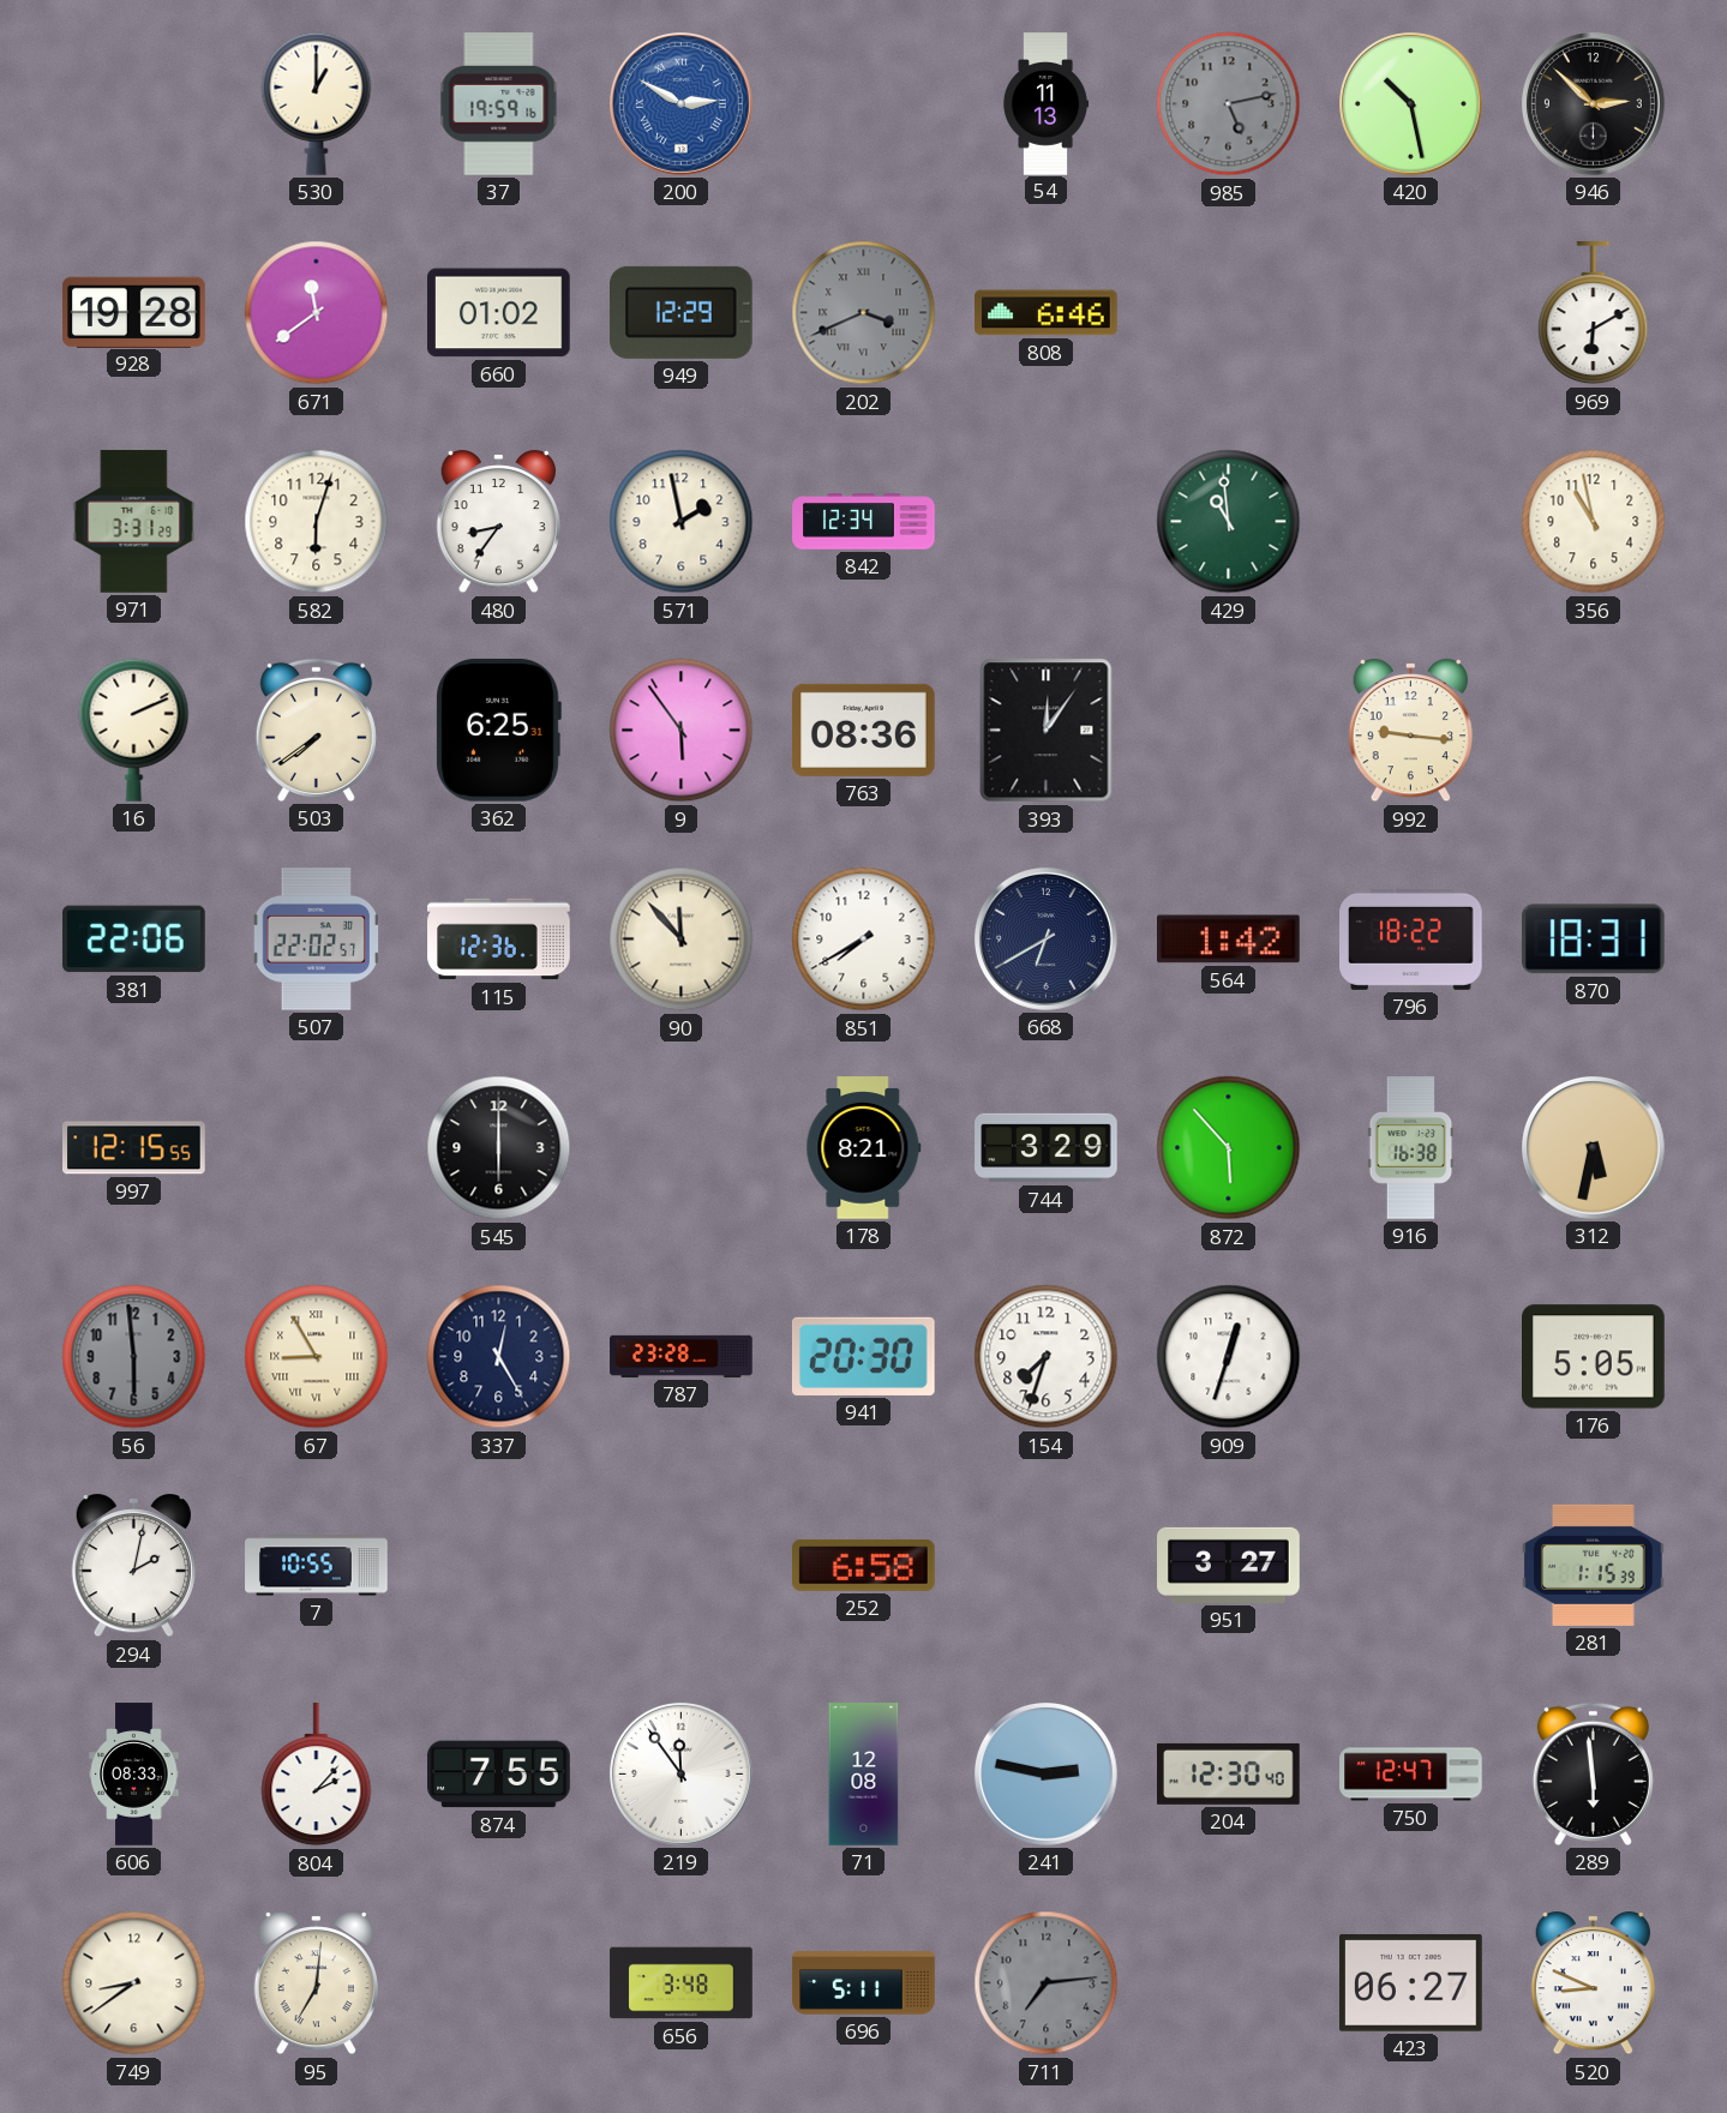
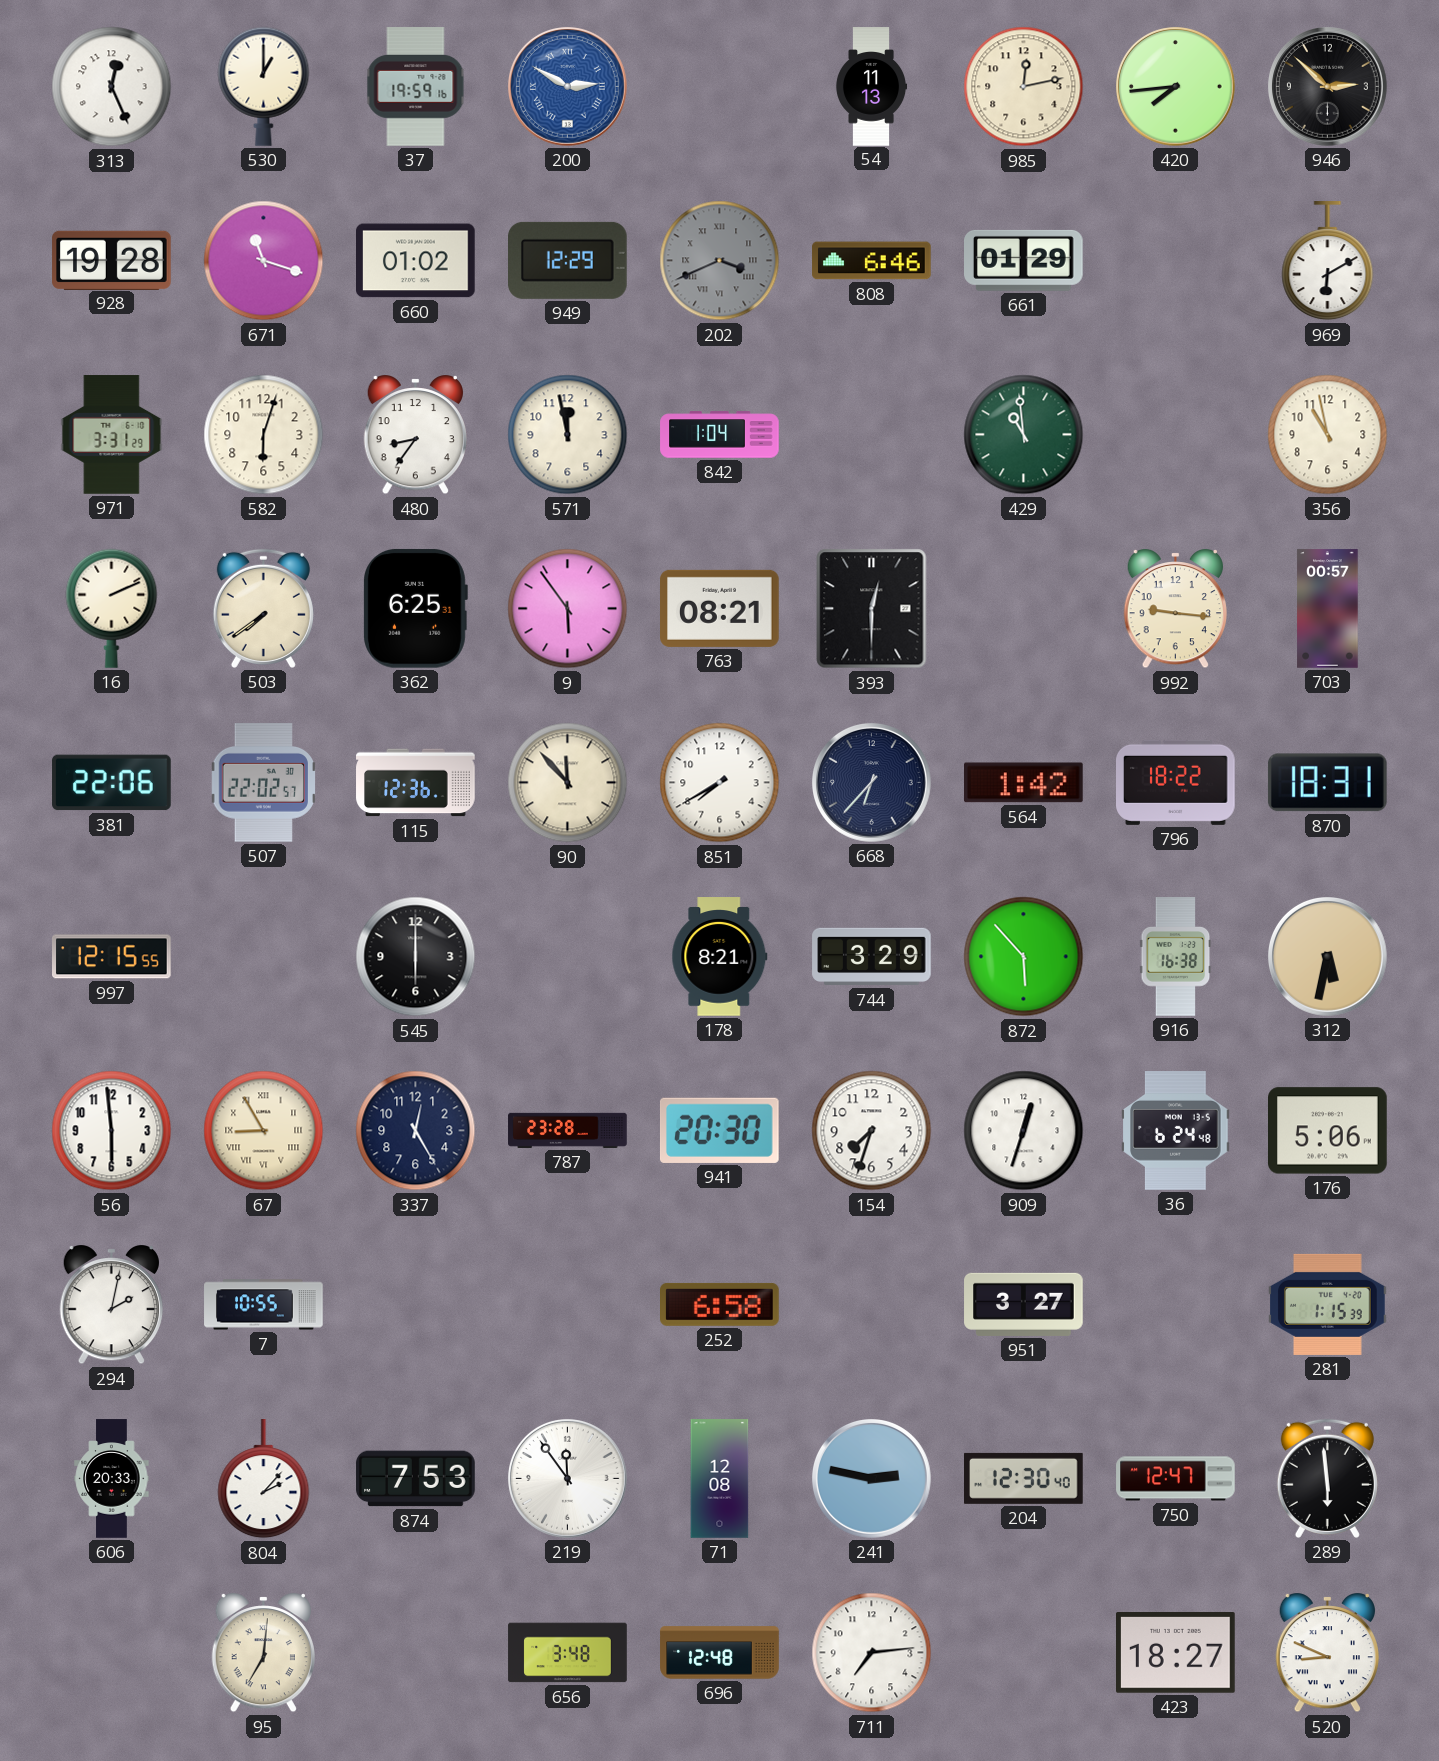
313: none -> 12:26
985: 5:13 -> 12:13
985 dial: grey -> cream
420: 10:28 -> 7:44
671: 11:39 -> 11:18
661: none -> 01:29
571: 1:58 -> 11:58
842: 12:34 -> 1:04
763: 08:36 -> 08:21
393: 12:06 -> 12:30
703: none -> 00:57
668: 6:40 -> 6:37
56 dial: grey -> white
36: none -> 6:24
176: 5:05 -> 5:06
606: 08:33 -> 20:33
874: 7:55 -> 7:53
749: 8:39 -> none
696: 5:11 -> 12:48
711 dial: grey -> white
423: 06:27 -> 18:27
